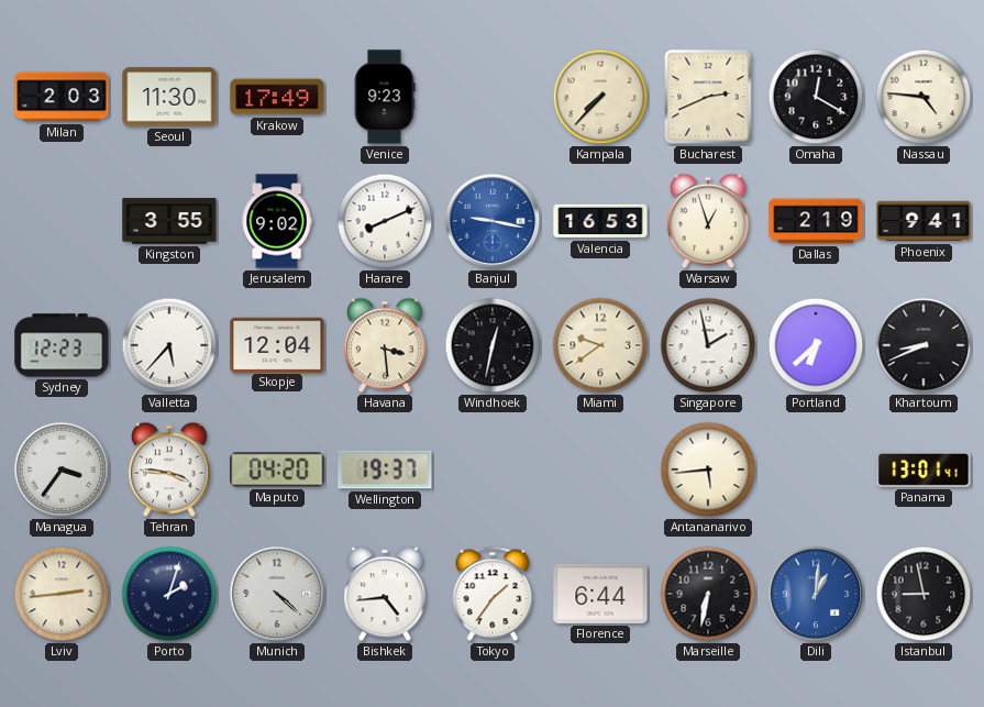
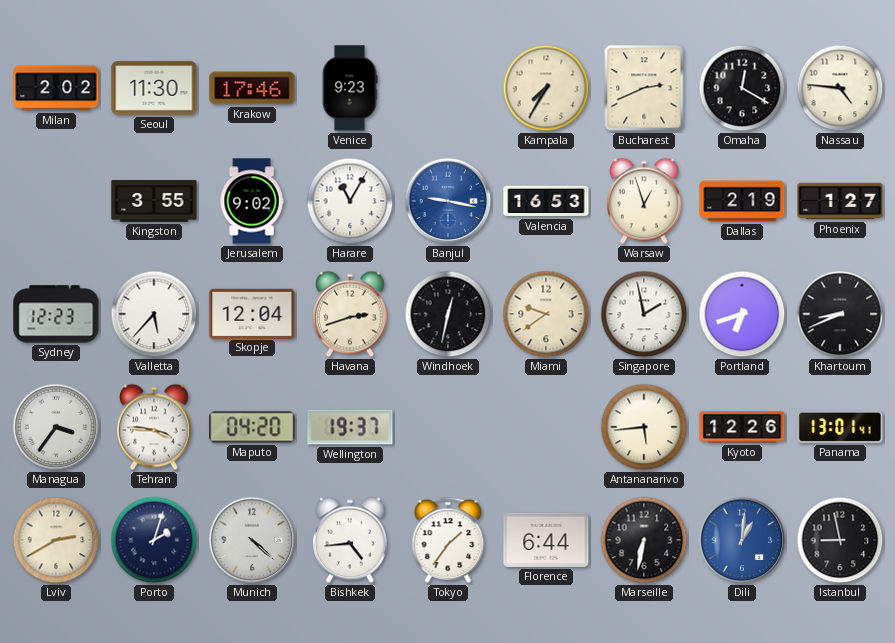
Milan: 2:03 -> 2:02
Krakow: 17:49 -> 17:46
Kampala: 7:37 -> 7:35
Harare: 8:11 -> 11:05
Phoenix: 9:41 -> 1:27
Havana: 3:29 -> 2:42
Portland: 6:38 -> 6:42
Kyoto: none -> 12:26
Lviv: 2:44 -> 2:40
